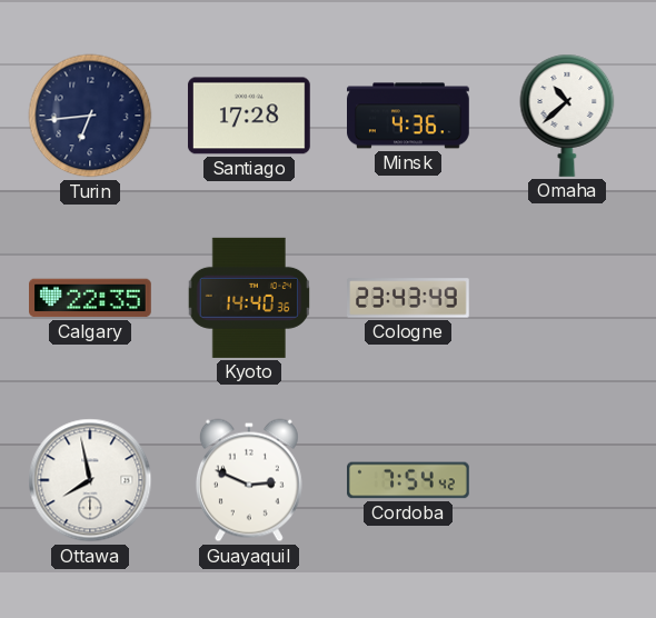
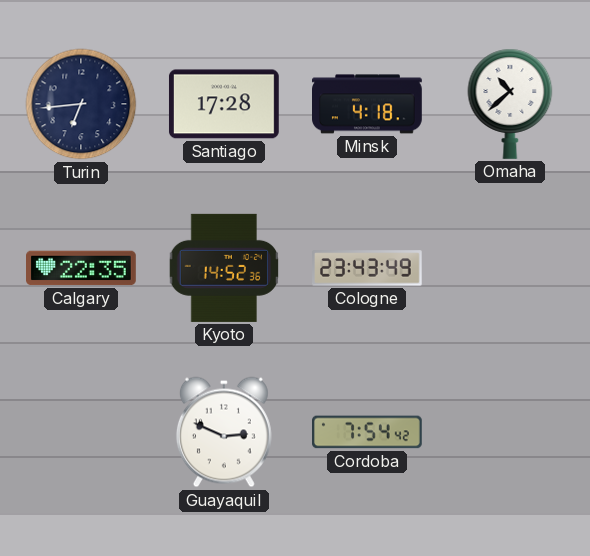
Minsk: 4:36 -> 4:18
Kyoto: 14:40 -> 14:52
Ottawa: 7:58 -> none
